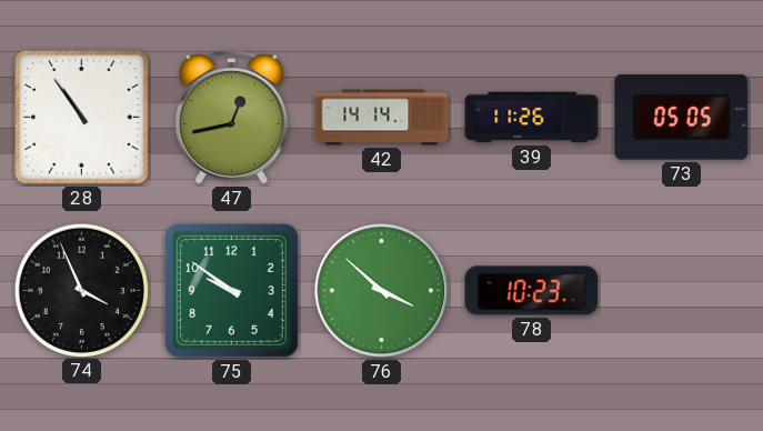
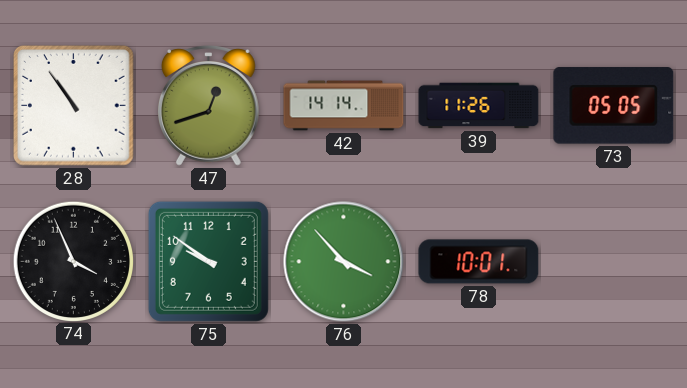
47: 12:43 -> 12:42
76: 3:52 -> 3:53
78: 10:23 -> 10:01
